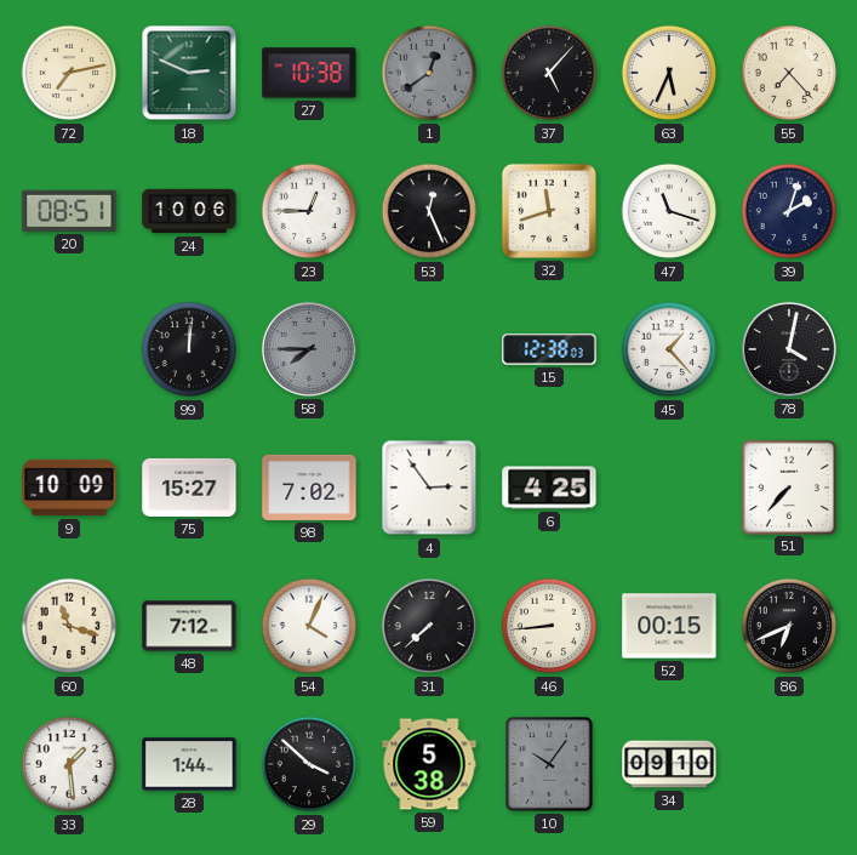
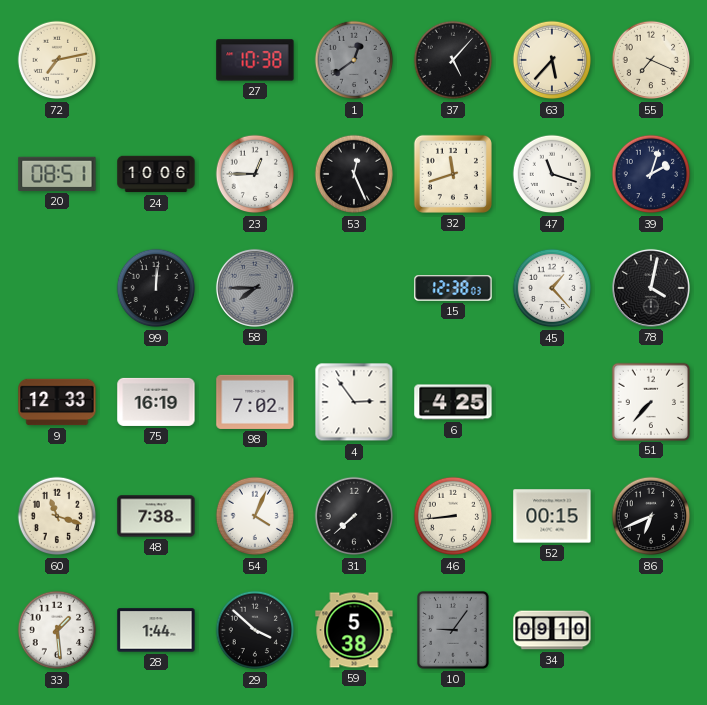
18: 2:49 -> none
63: 5:34 -> 5:37
55: 7:23 -> 7:19
9: 10:09 -> 12:33
75: 15:27 -> 16:19
48: 7:12 -> 7:38
10: 10:06 -> 9:06
